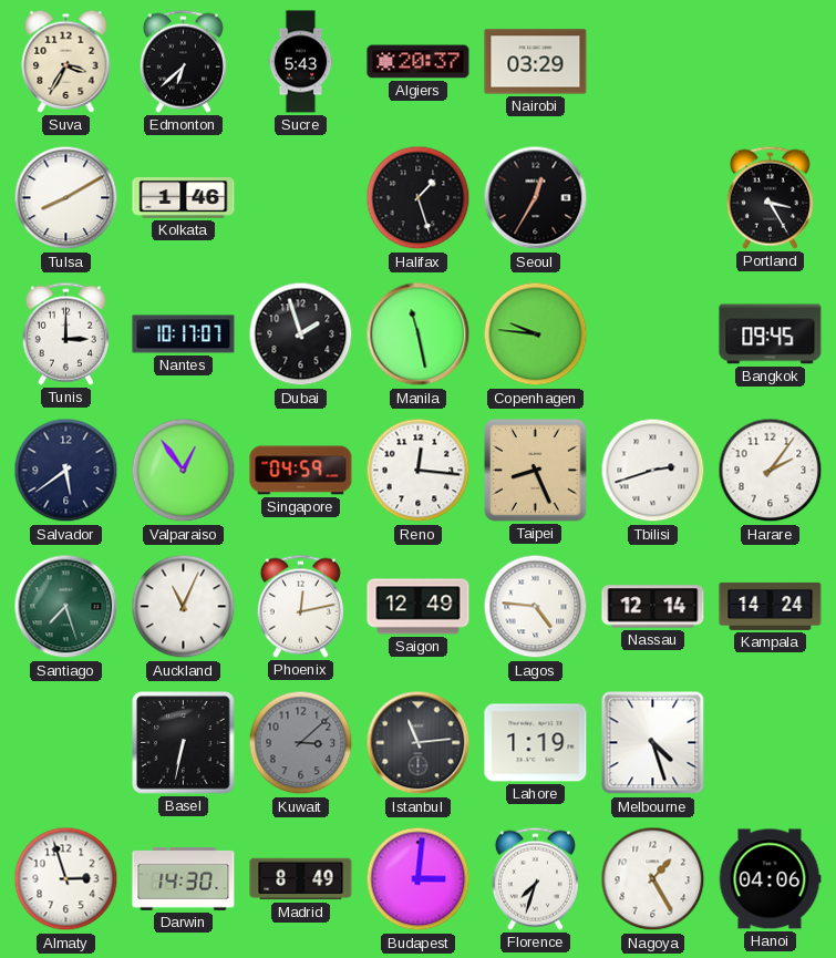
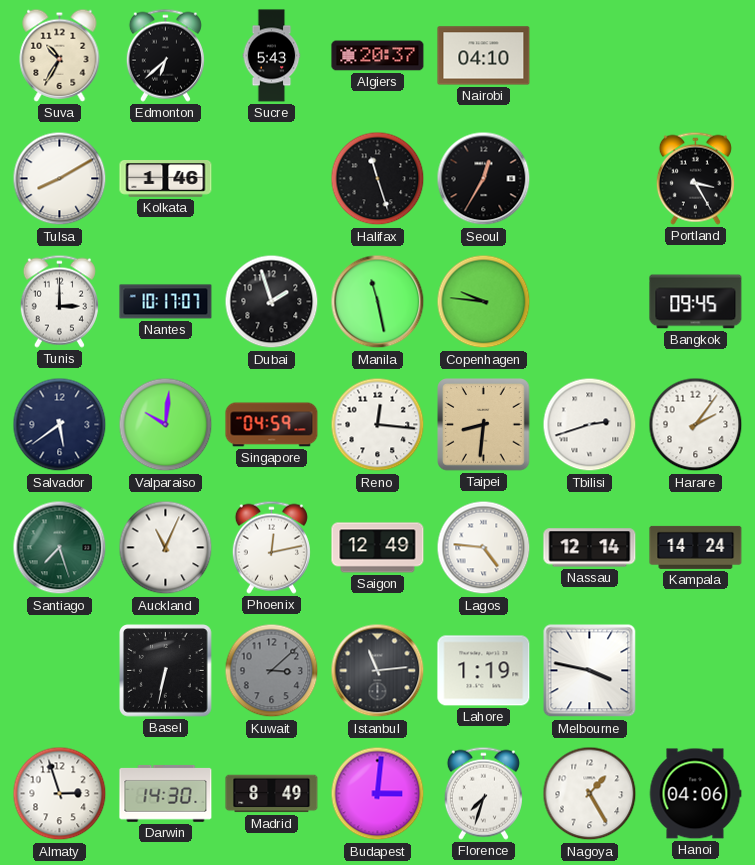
Suva: 3:35 -> 10:35
Nairobi: 03:29 -> 04:10
Halifax: 1:27 -> 11:27
Valparaiso: 12:54 -> 10:01
Taipei: 8:26 -> 8:31
Melbourne: 4:27 -> 3:47
